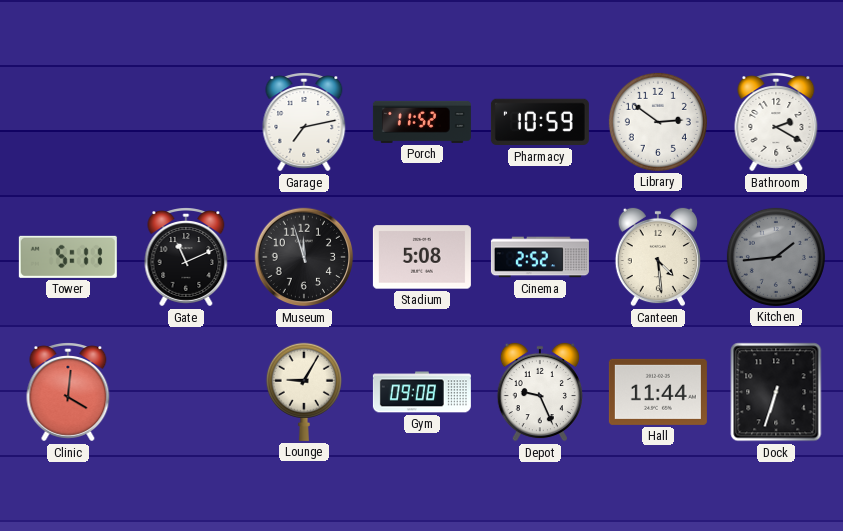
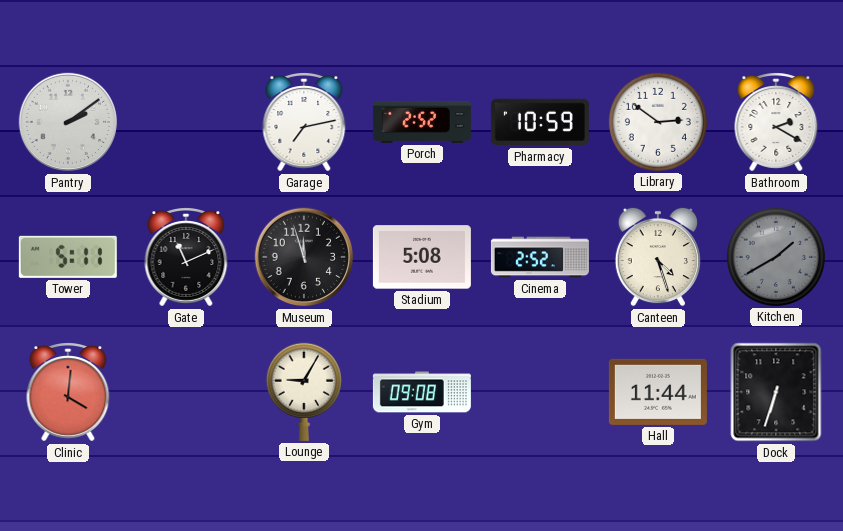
Pantry: none -> 2:09
Porch: 11:52 -> 2:52
Canteen: 4:29 -> 4:27
Kitchen: 1:44 -> 1:40
Depot: 9:26 -> none
